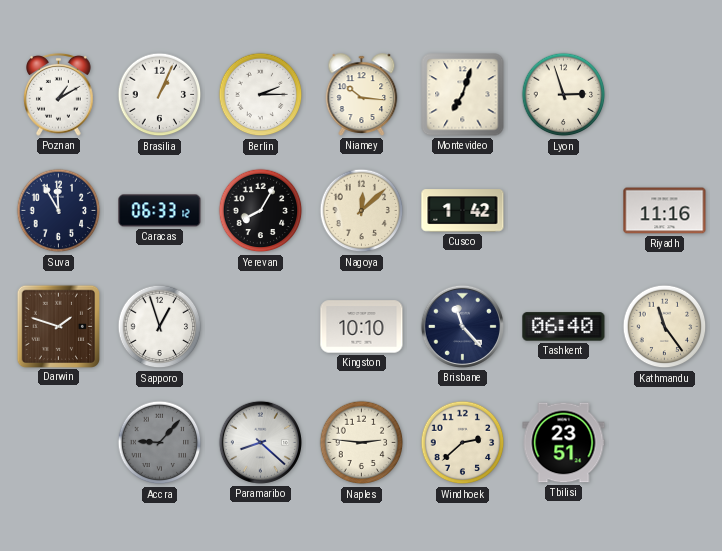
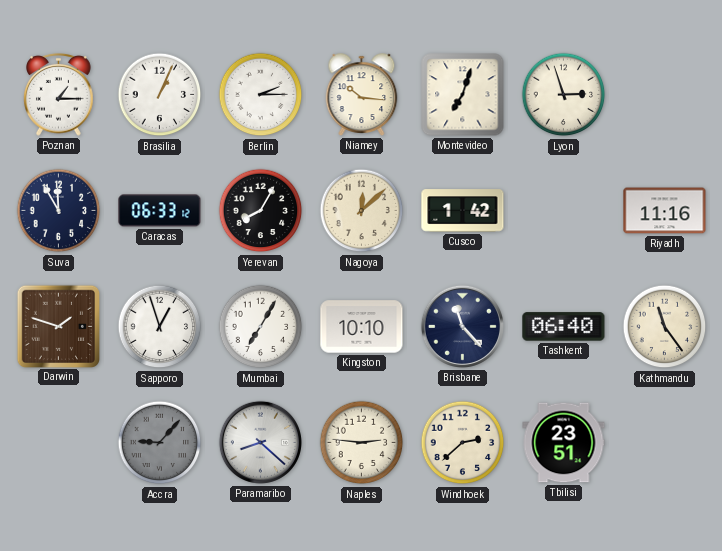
Poznan: 1:10 -> 1:15
Mumbai: none -> 7:05
